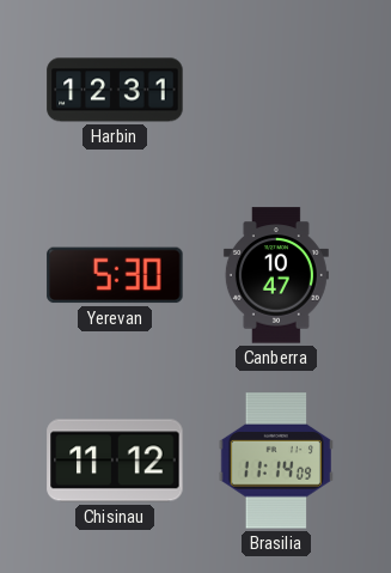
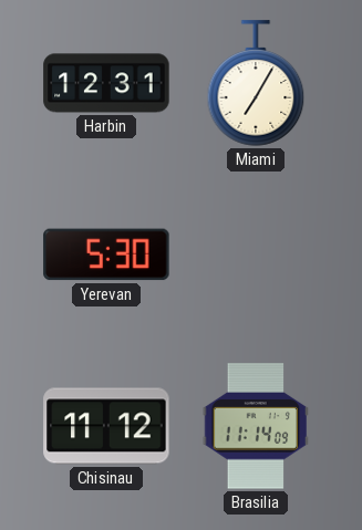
Miami: none -> 7:05
Canberra: 10:47 -> none
